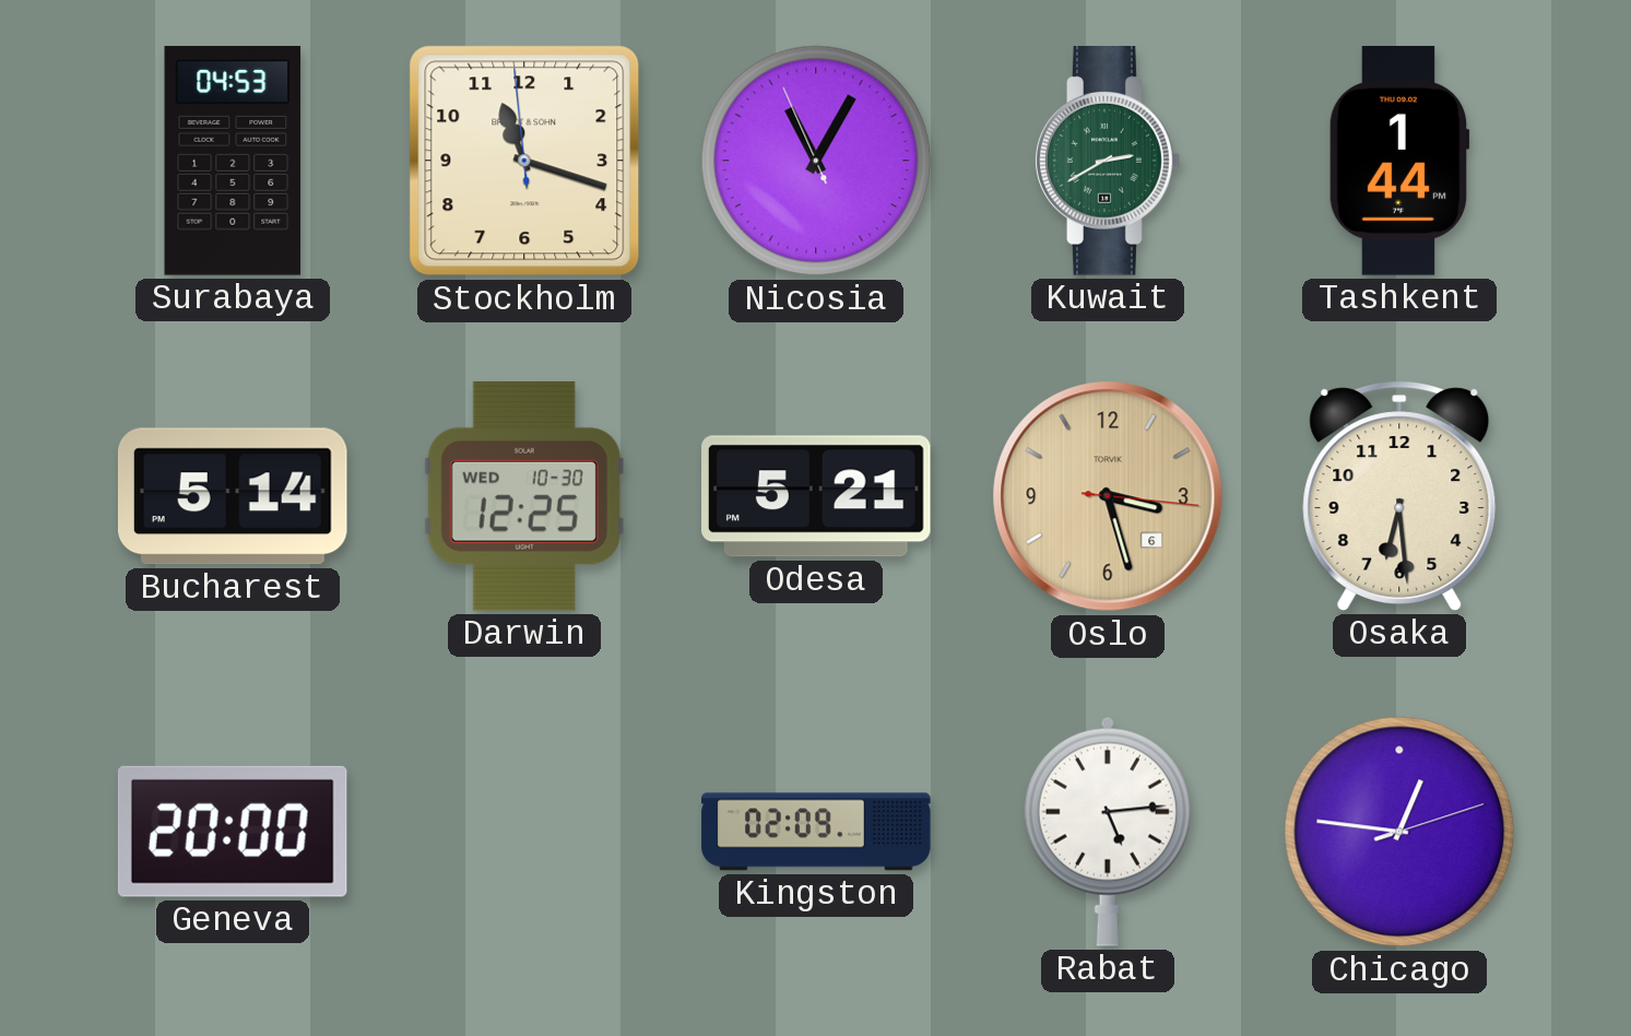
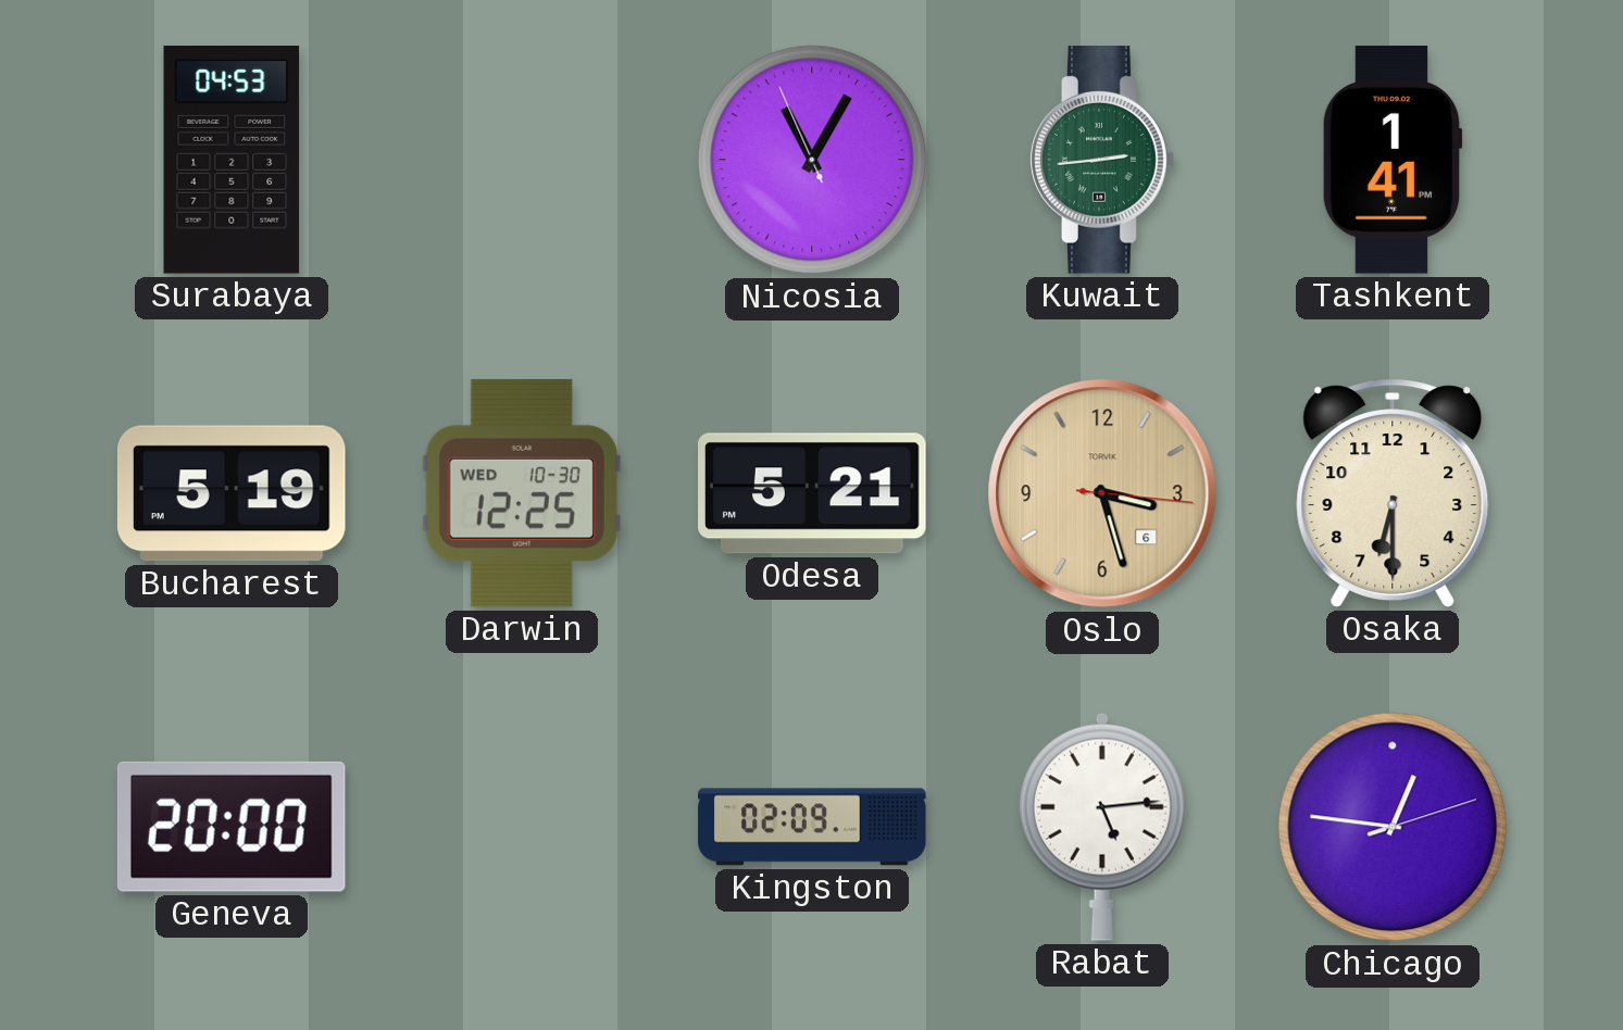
Stockholm: 11:17 -> none
Kuwait: 2:40 -> 2:44
Tashkent: 1:44 -> 1:41
Bucharest: 5:14 -> 5:19
Osaka: 6:29 -> 6:30
